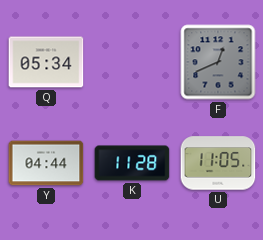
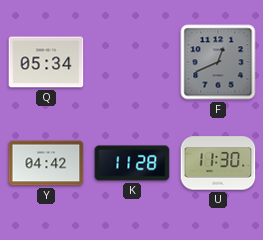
Y: 04:44 -> 04:42
U: 11:05 -> 11:30
